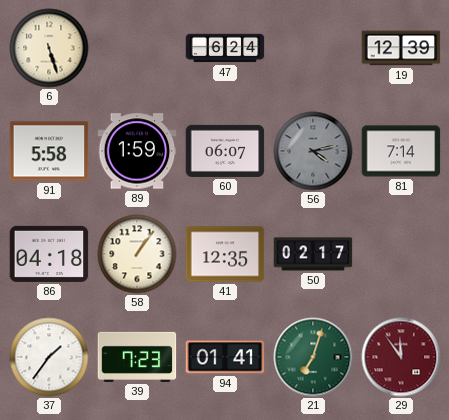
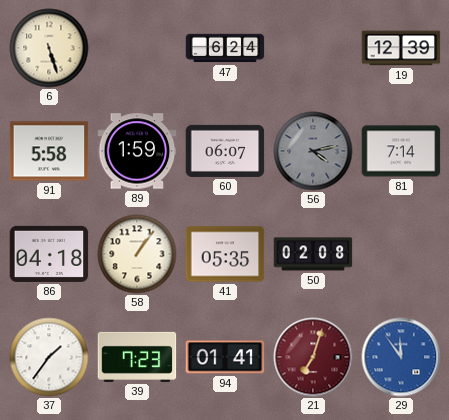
41: 12:35 -> 05:35
50: 02:17 -> 02:08
21 dial: green -> burgundy
29 dial: burgundy -> blue
